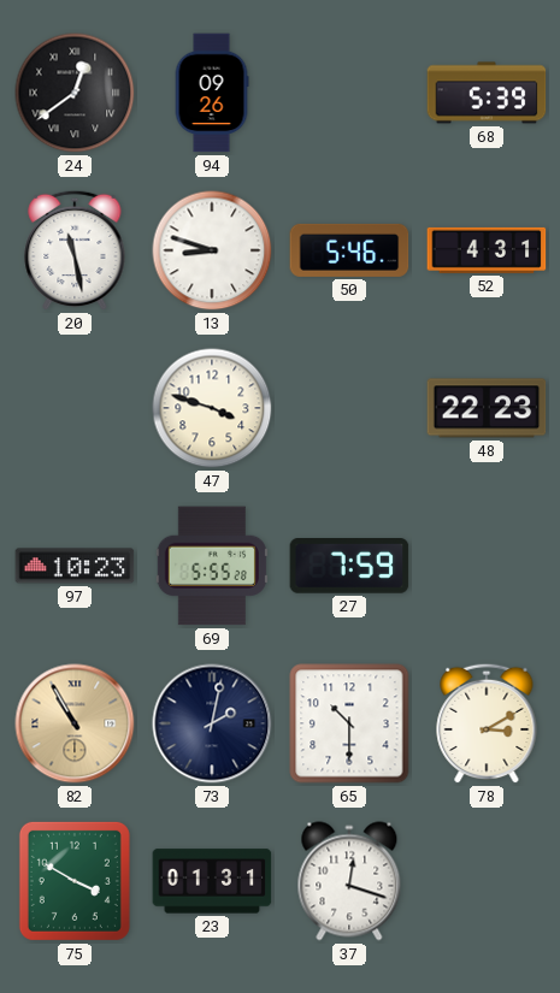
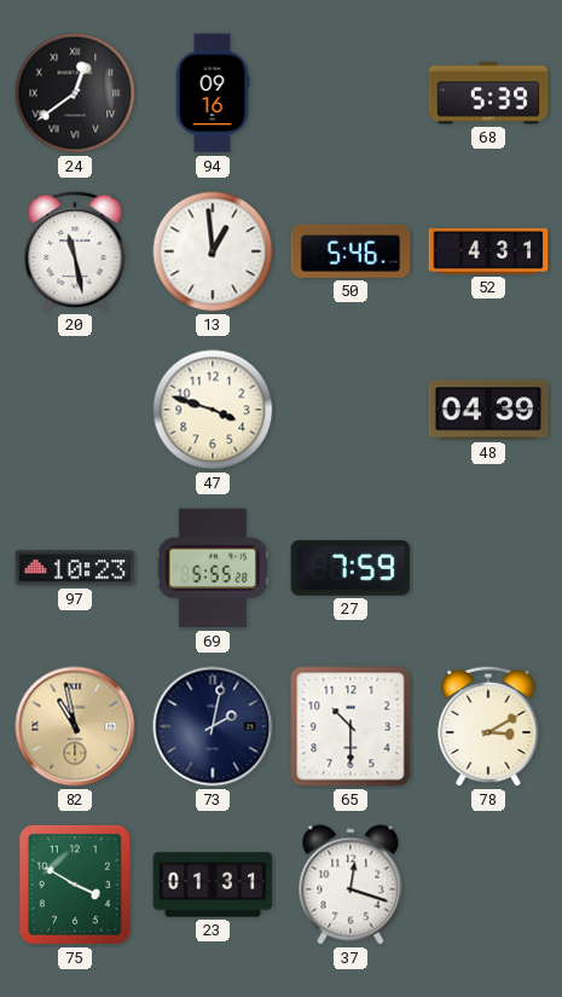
94: 09:26 -> 09:16
13: 8:48 -> 12:59
48: 22:23 -> 04:39
82: 10:55 -> 10:58
